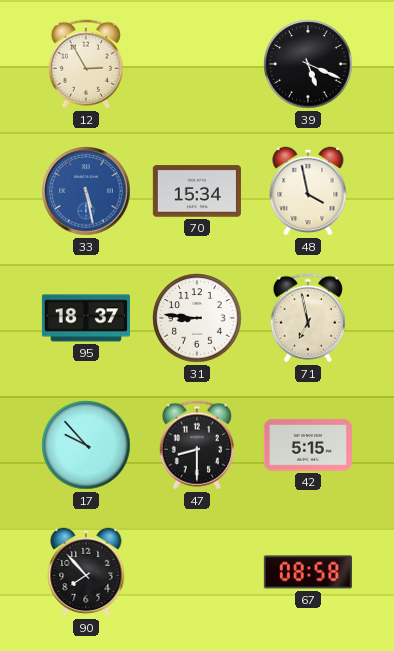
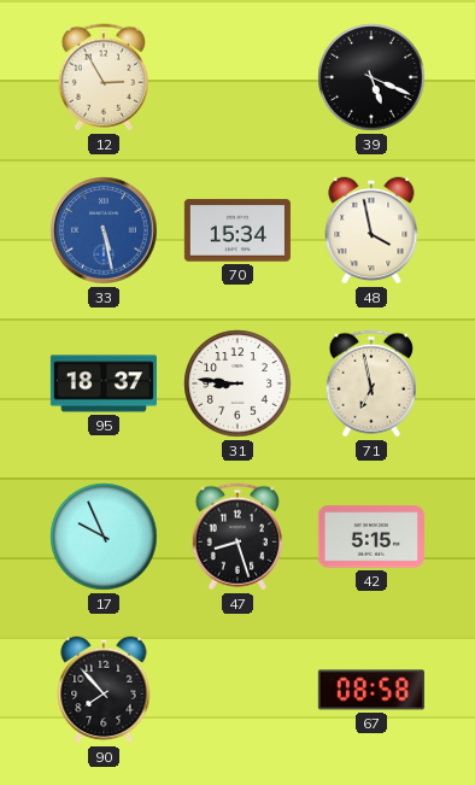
17: 9:53 -> 9:56
47: 8:30 -> 8:27
